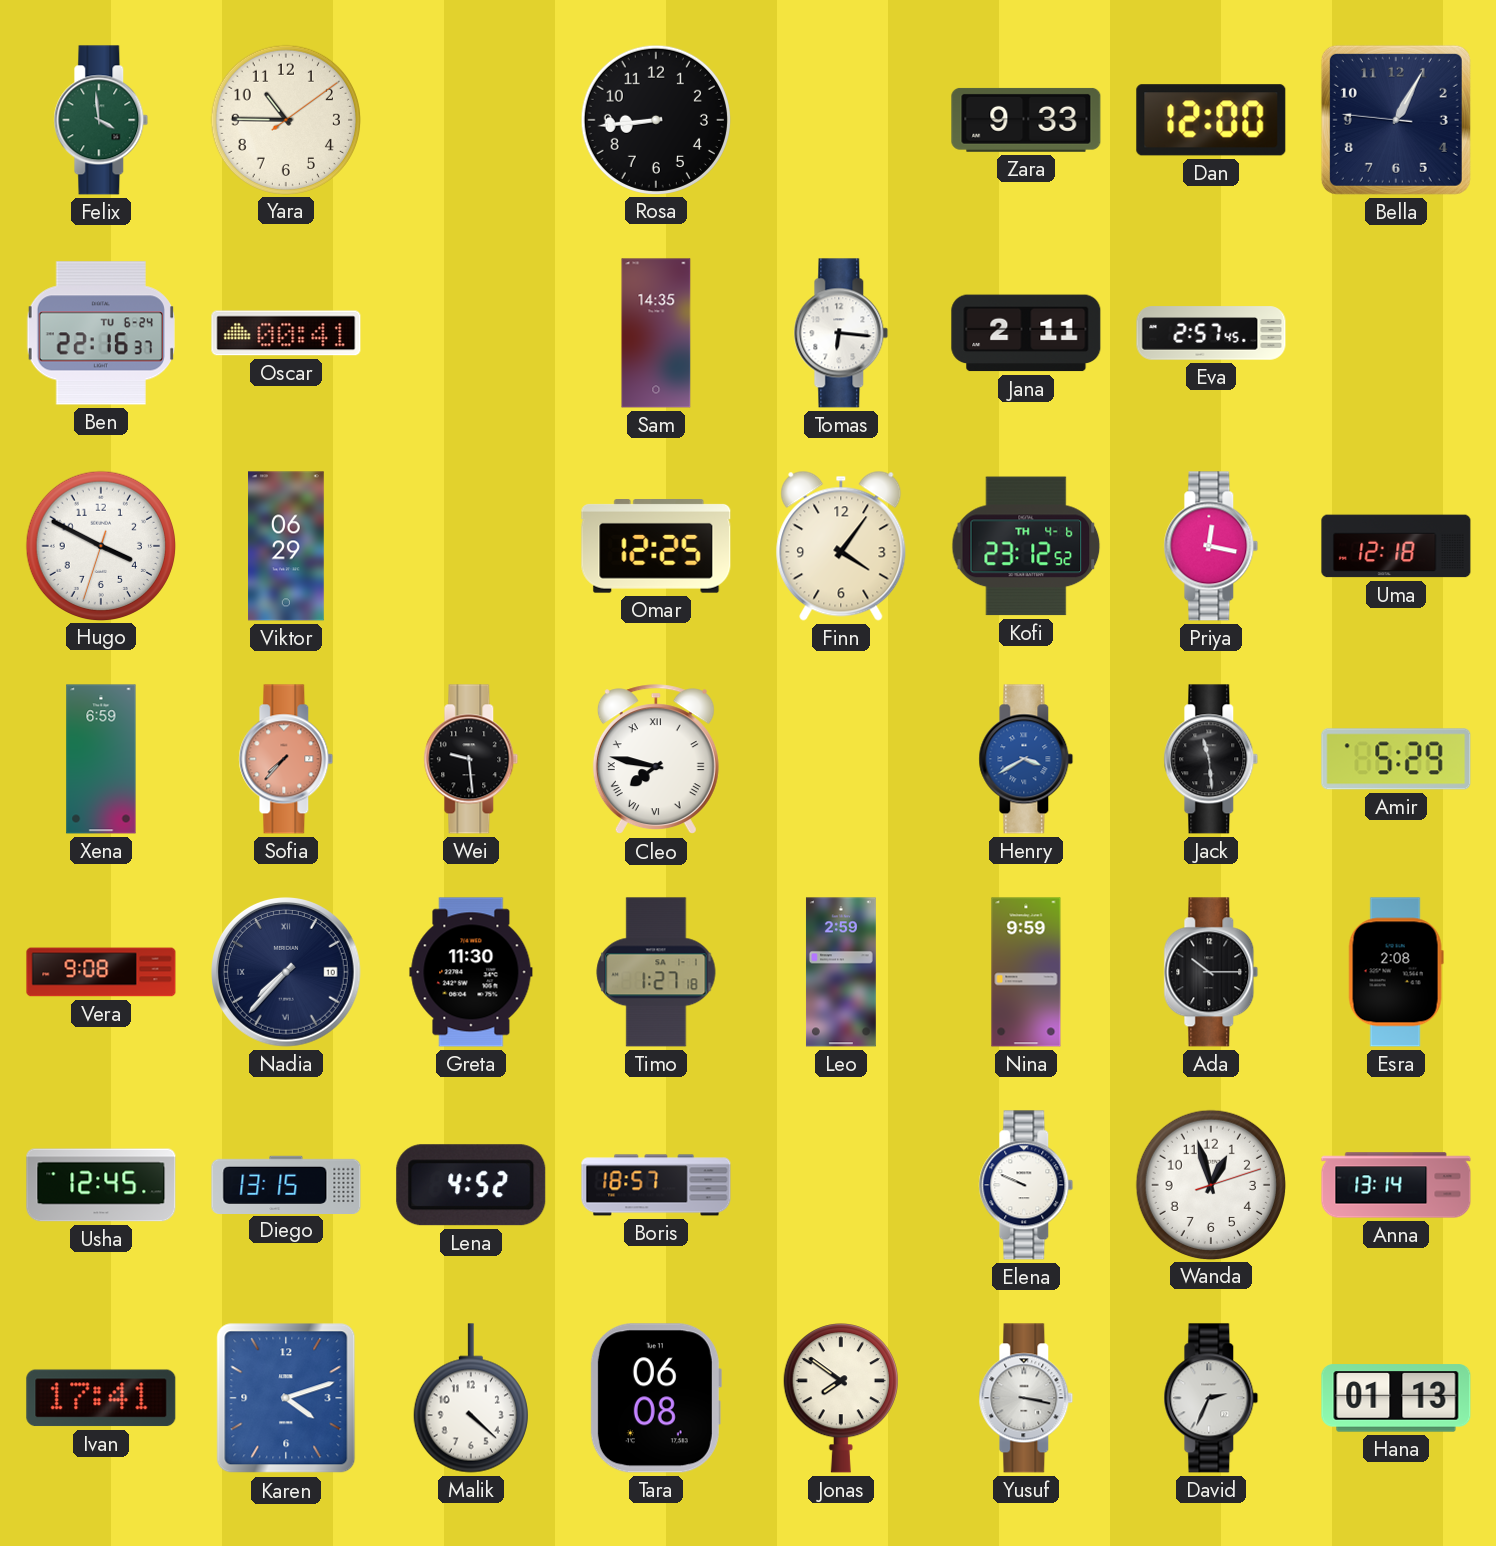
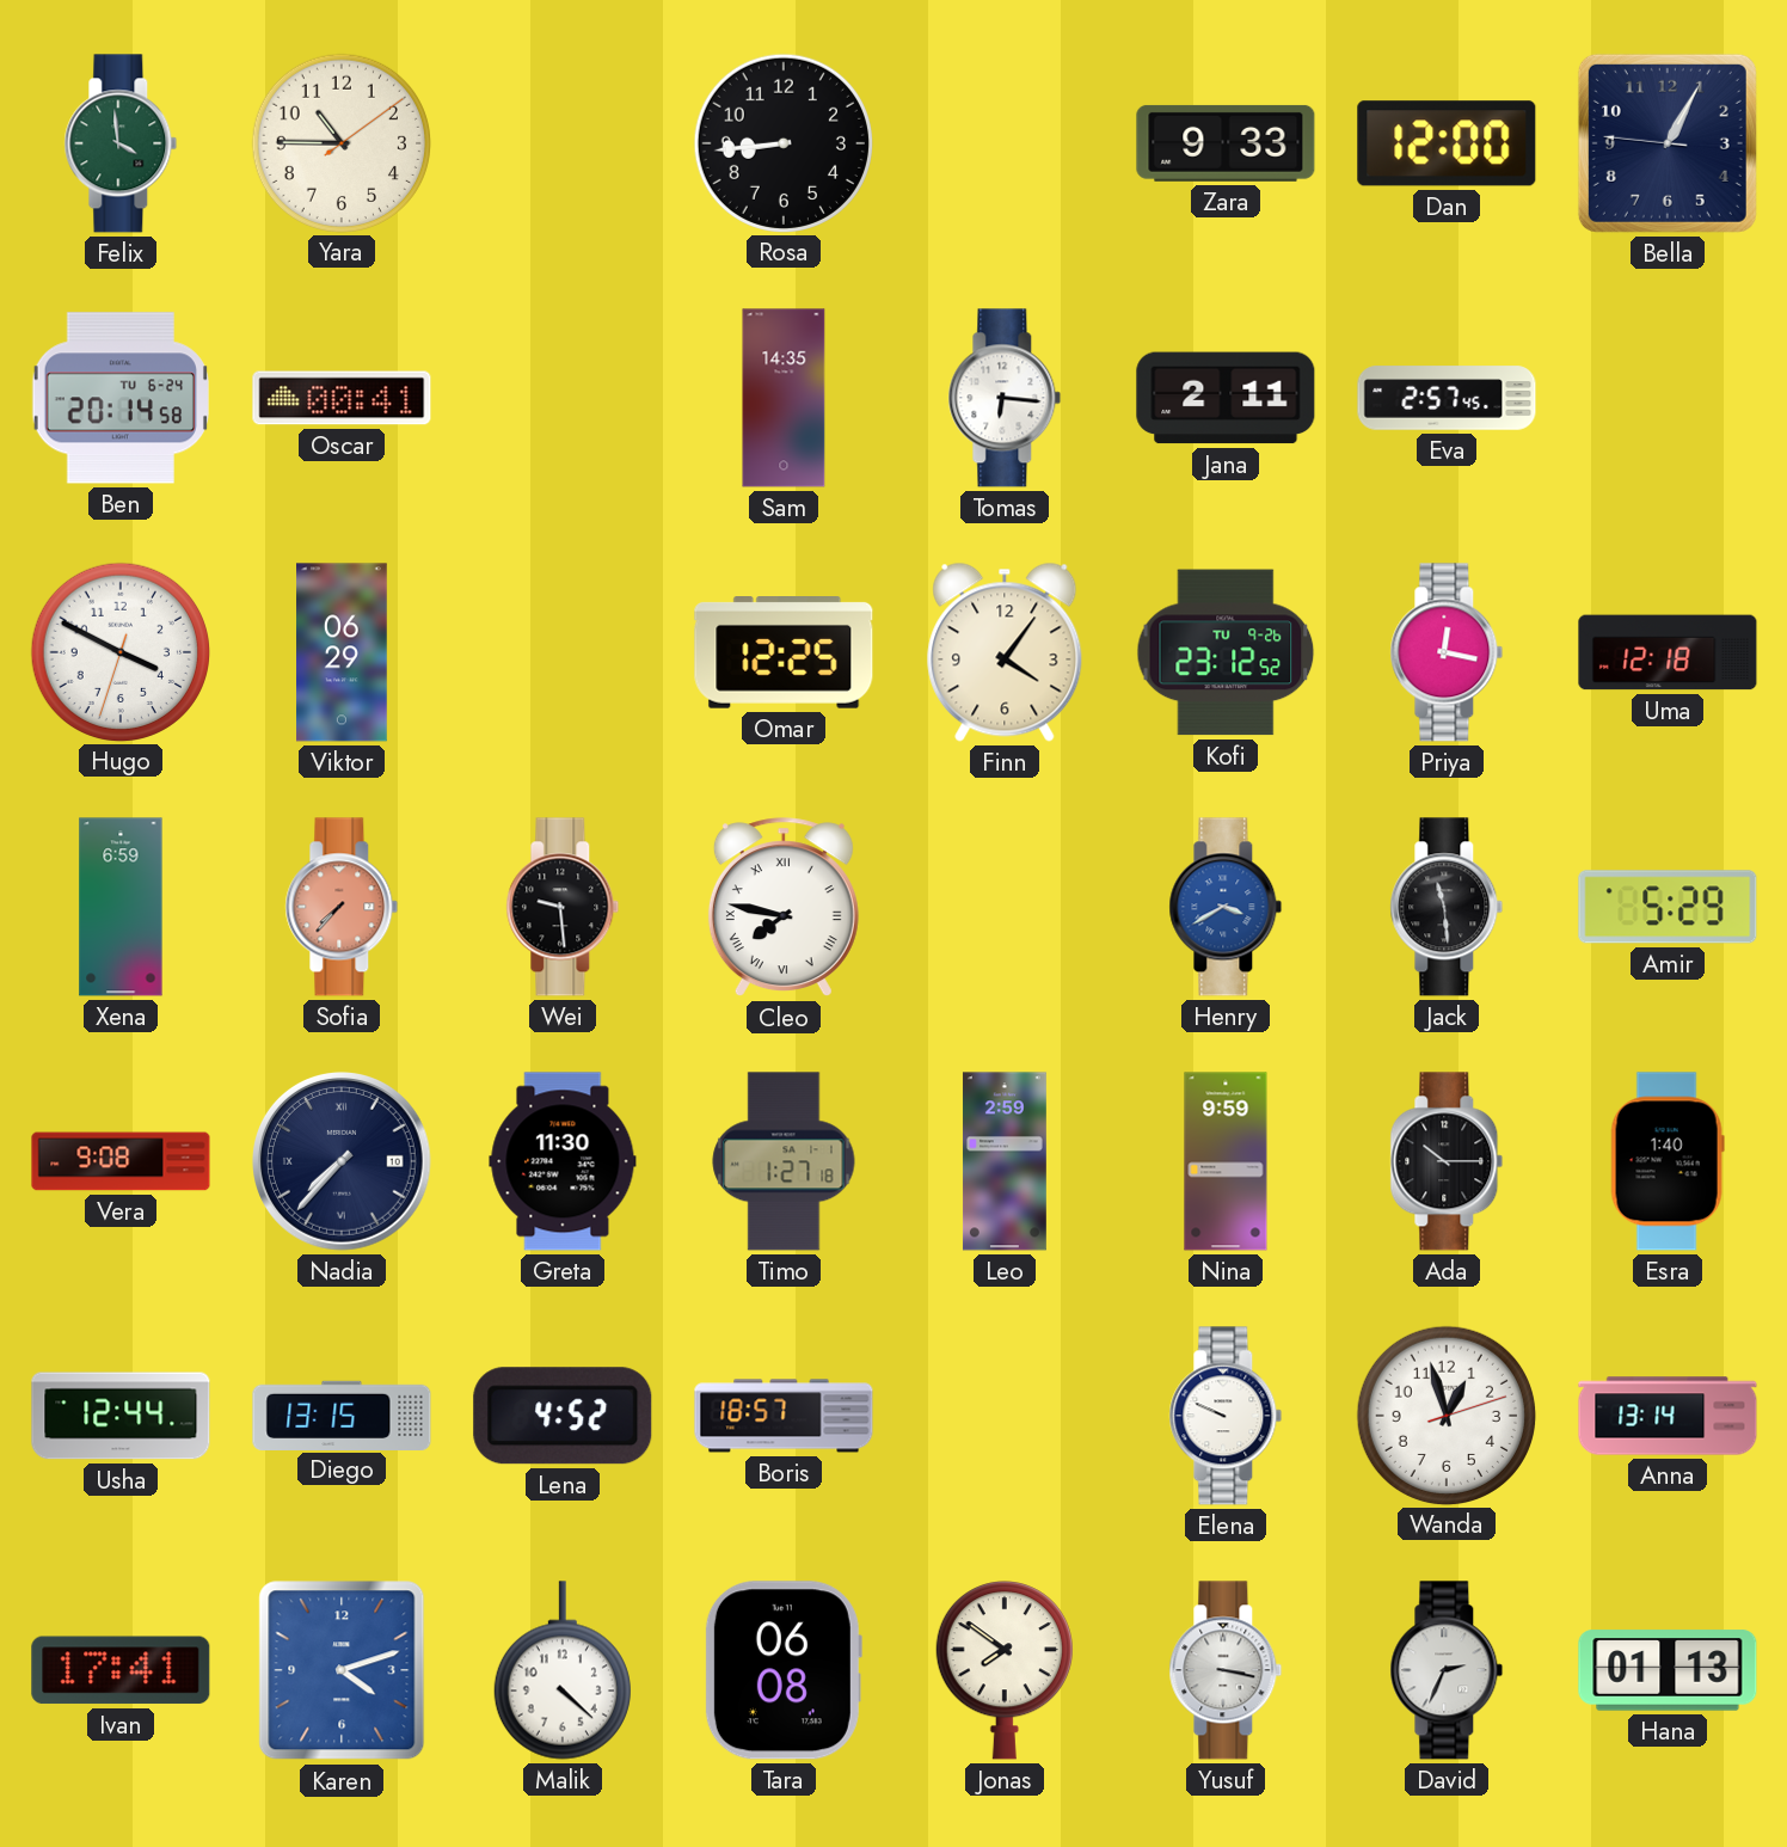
Ben: 22:16 -> 20:14
Kofi date: TH 4-6 -> TU 9-26
Esra: 2:08 -> 1:40
Usha: 12:45 -> 12:44
